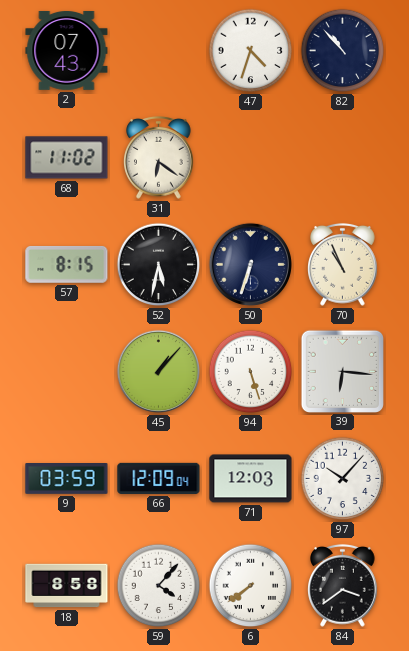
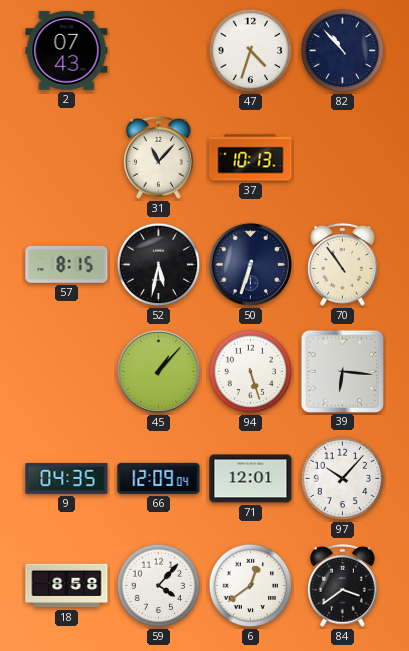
68: 11:02 -> none
31: 6:21 -> 11:07
37: none -> 10:13
70: 10:56 -> 10:54
9: 03:59 -> 04:35
71: 12:03 -> 12:01
6: 7:39 -> 12:39
